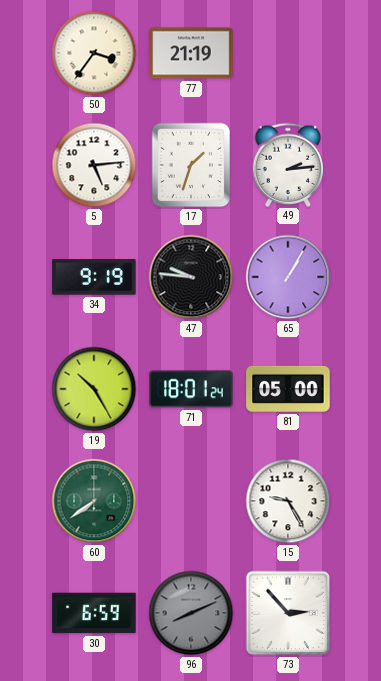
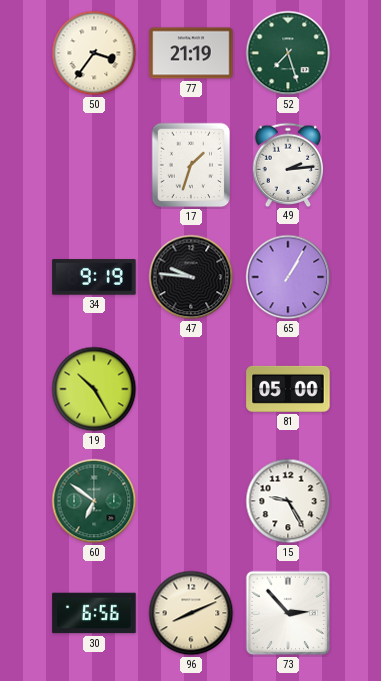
52: none -> 7:27
5: 5:14 -> none
71: 18:01 -> none
60: 7:39 -> 6:51
30: 6:59 -> 6:56
96 dial: grey -> cream
